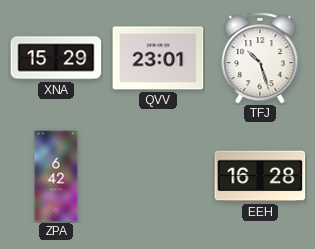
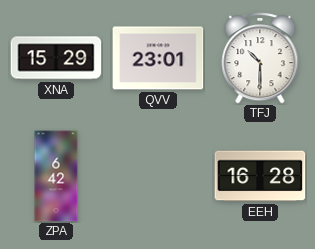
TFJ: 10:27 -> 10:30
